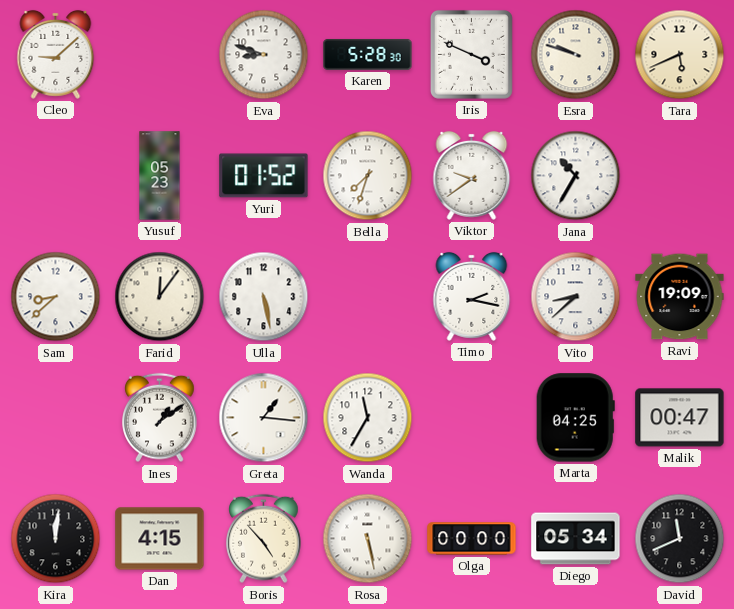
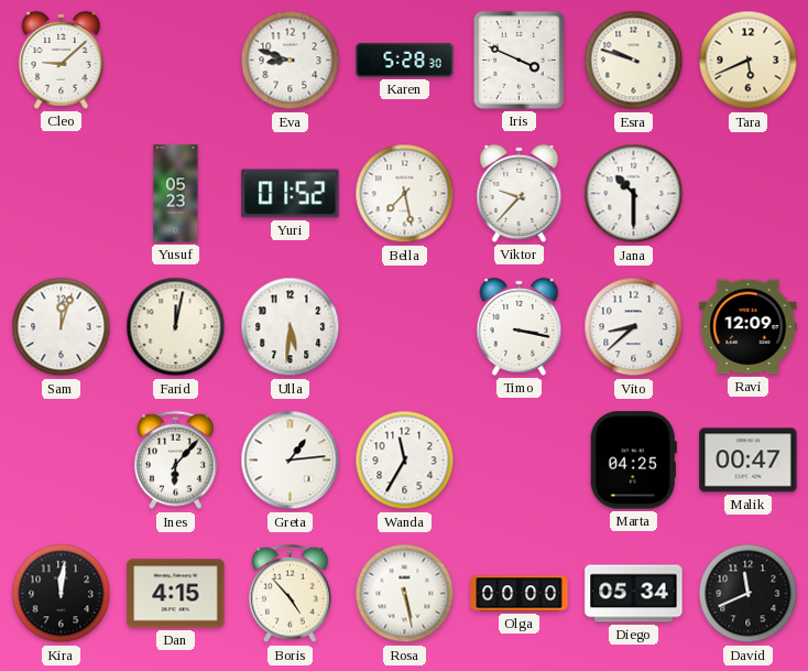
Bella: 7:33 -> 7:28
Viktor: 9:39 -> 9:37
Jana: 10:35 -> 10:30
Sam: 8:38 -> 12:03
Farid: 12:06 -> 12:02
Ulla: 5:28 -> 5:31
Timo: 2:17 -> 3:17
Ravi: 19:09 -> 12:09
Ines: 1:09 -> 6:07
Greta: 1:16 -> 1:14
